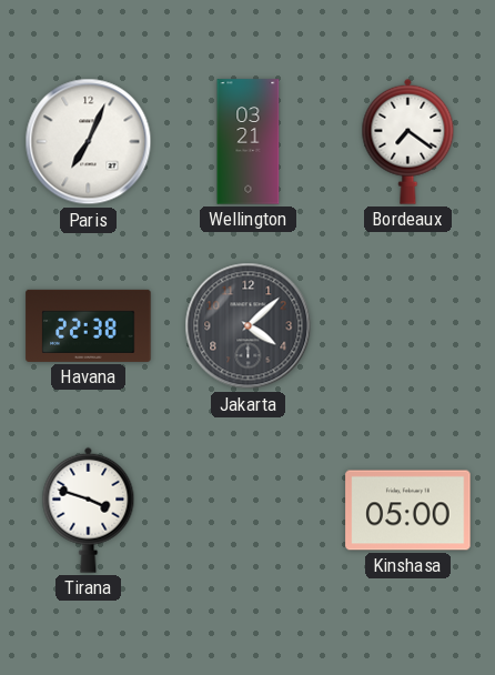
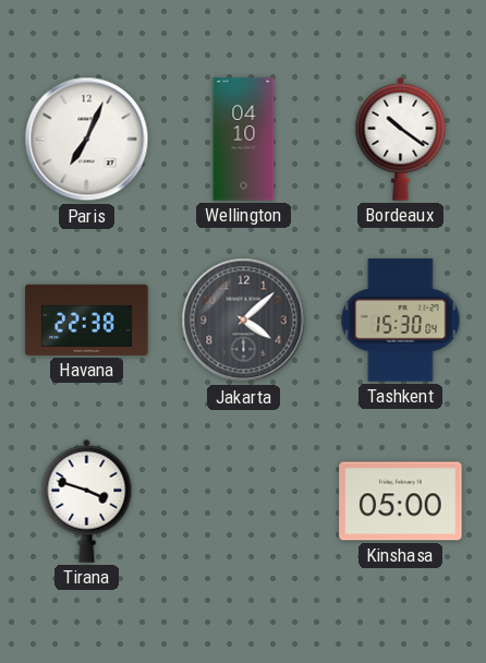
Wellington: 03:21 -> 04:10
Bordeaux: 7:21 -> 10:21
Tashkent: none -> 15:30
